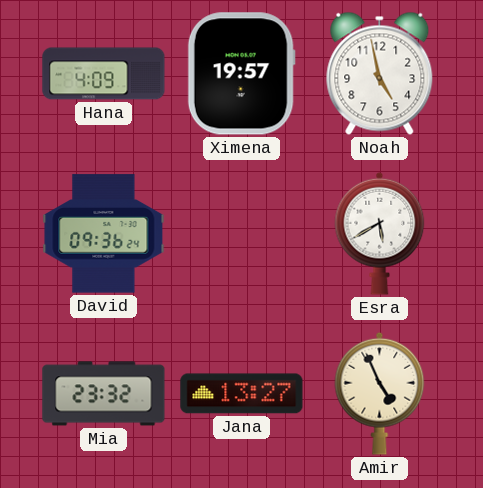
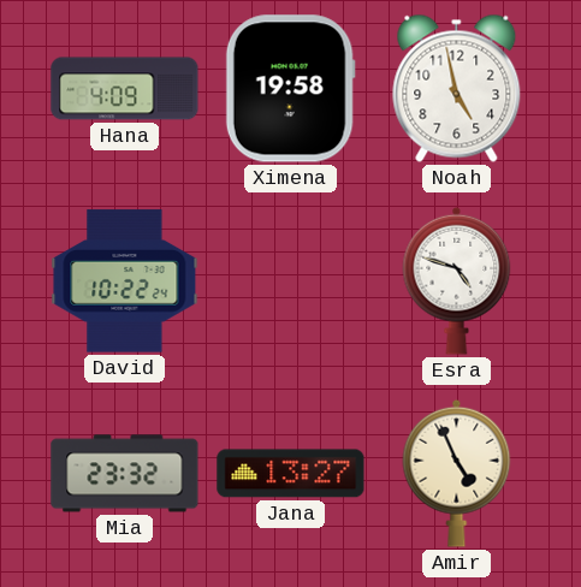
Ximena: 19:57 -> 19:58
David: 09:36 -> 10:22
Esra: 5:40 -> 4:48
